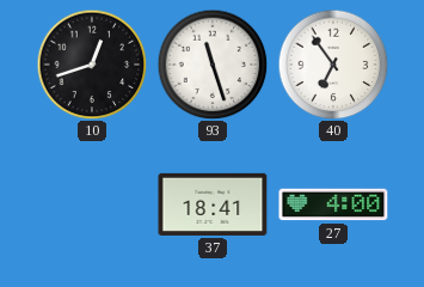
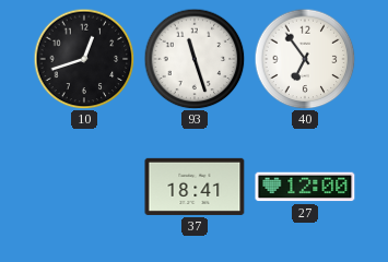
27: 4:00 -> 12:00
